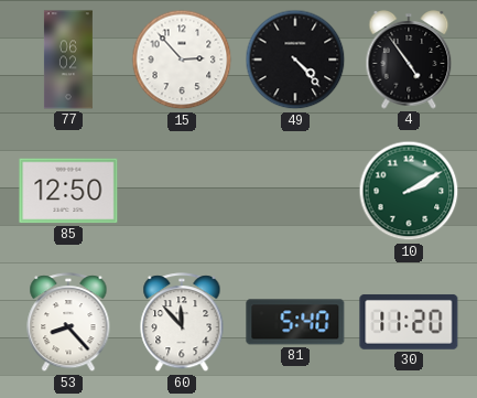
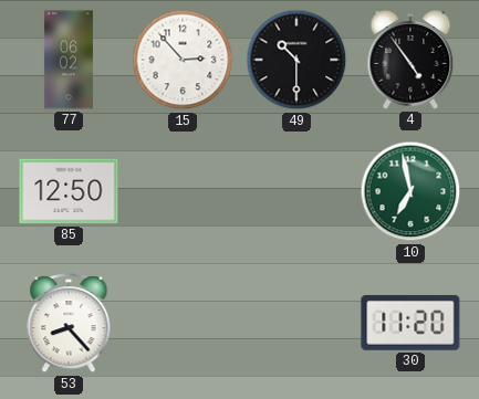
49: 4:23 -> 10:30
10: 2:10 -> 6:58
60: 11:53 -> none
81: 5:40 -> none
